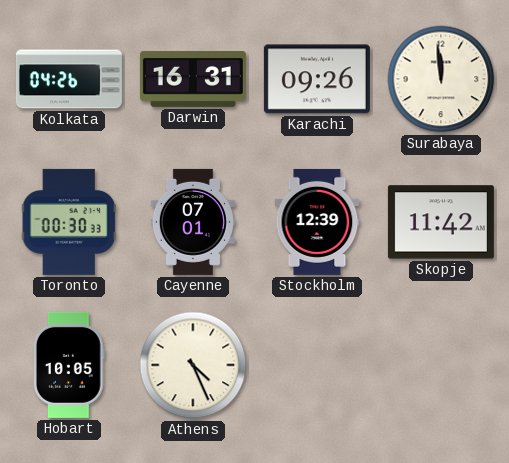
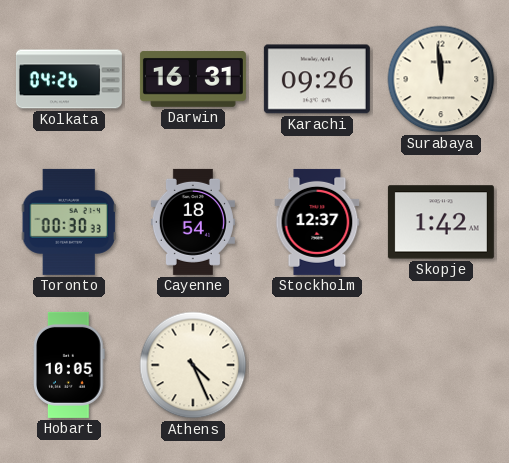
Cayenne: 07:01 -> 18:54
Stockholm: 12:39 -> 12:37
Skopje: 11:42 -> 1:42
